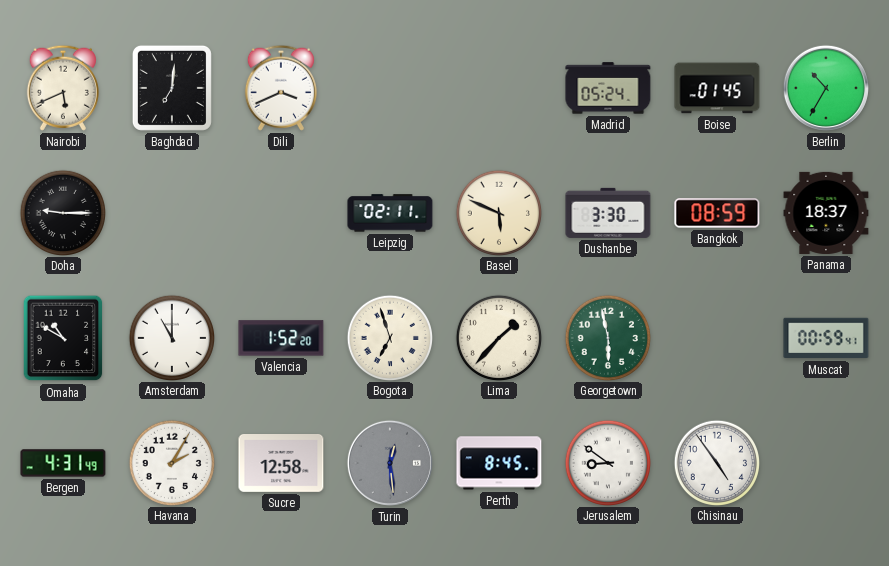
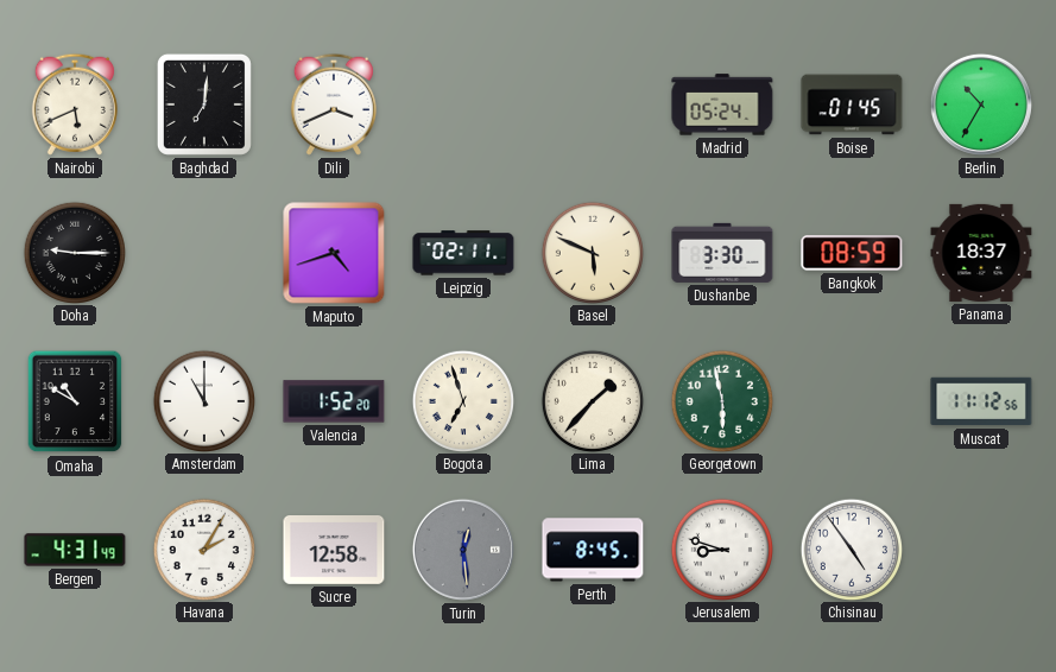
Maputo: none -> 4:42
Muscat: 00:59 -> 11:12
Jerusalem: 8:51 -> 8:48
